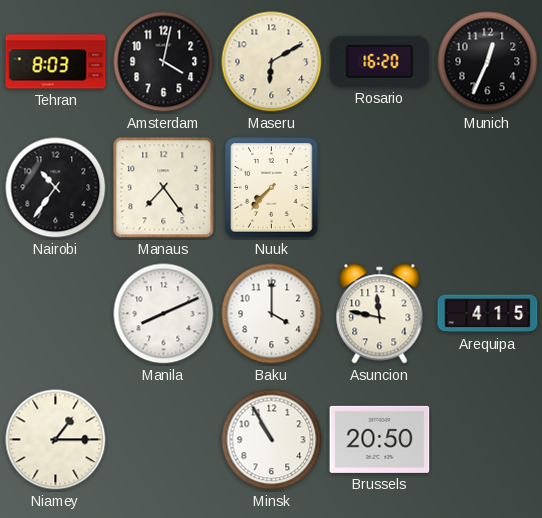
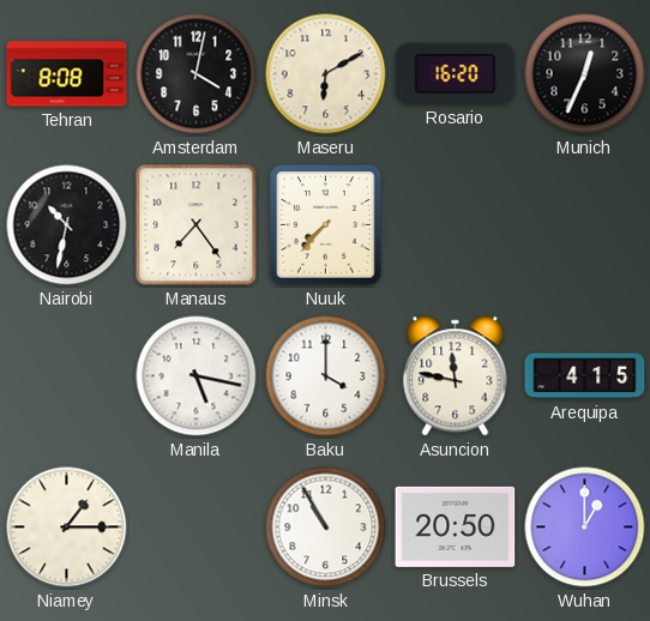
Tehran: 8:03 -> 8:08
Nairobi: 10:36 -> 10:32
Manila: 8:11 -> 5:17
Wuhan: none -> 1:00
